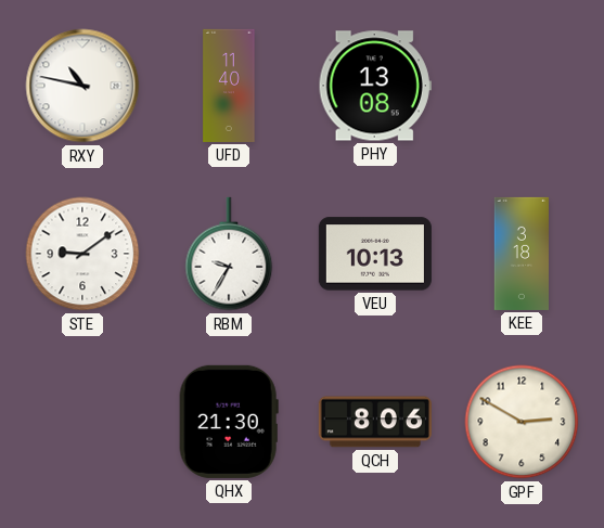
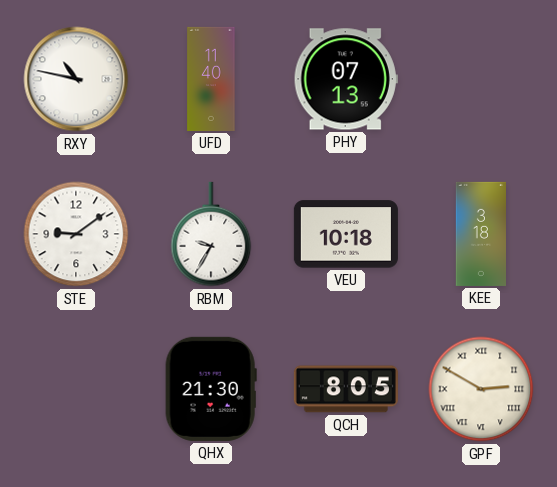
PHY: 13:08 -> 07:13
VEU: 10:13 -> 10:18
QCH: 8:06 -> 8:05
GPF numerals: Arabic -> Roman
